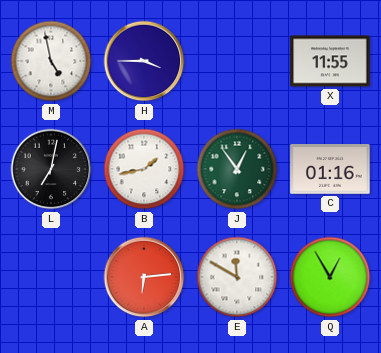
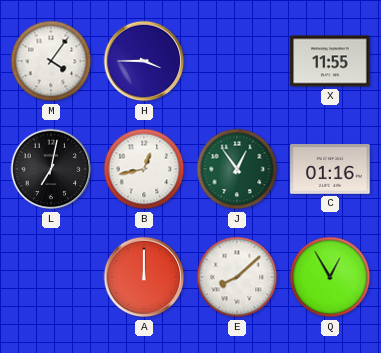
M: 4:58 -> 4:06
B: 1:43 -> 12:43
A: 6:14 -> 12:00
E: 11:50 -> 8:08
